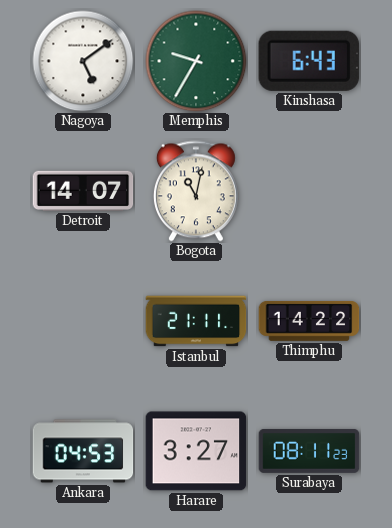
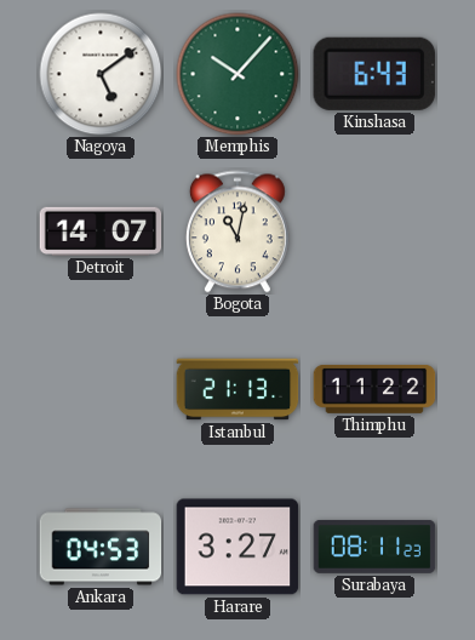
Memphis: 9:35 -> 10:07
Istanbul: 21:11 -> 21:13
Thimphu: 14:22 -> 11:22
